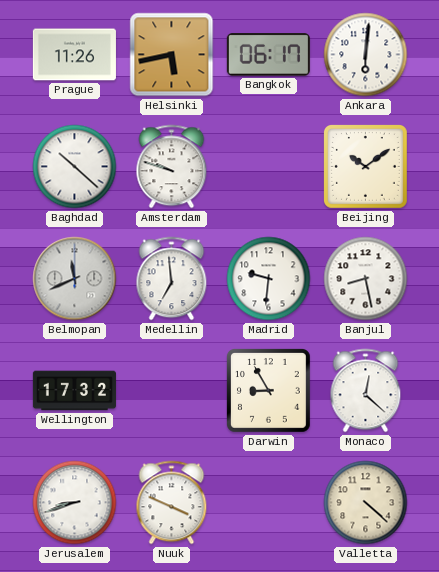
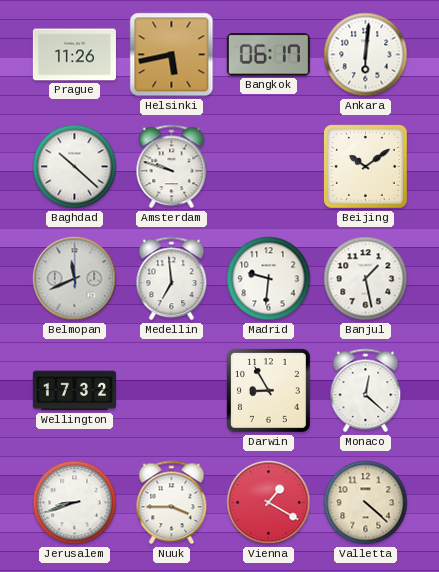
Banjul: 8:28 -> 1:28
Nuuk: 3:49 -> 3:45
Vienna: none -> 1:20
